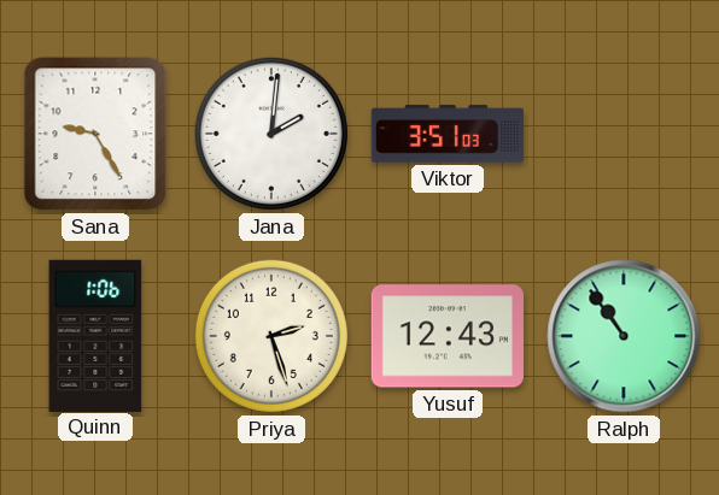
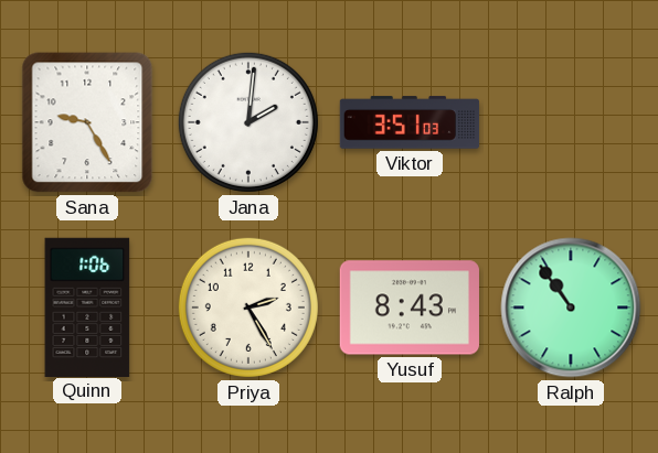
Priya: 2:27 -> 2:25
Yusuf: 12:43 -> 8:43
